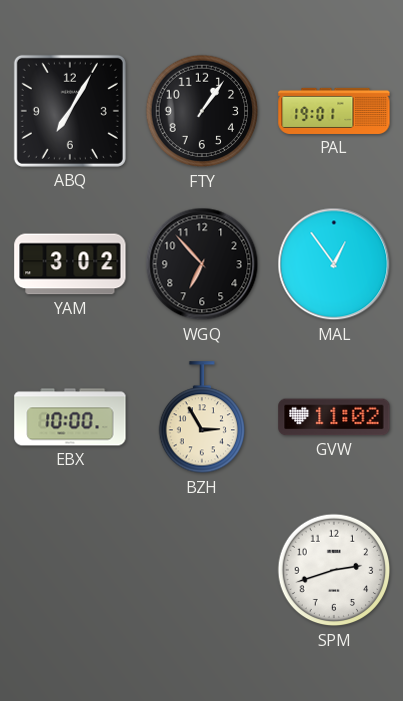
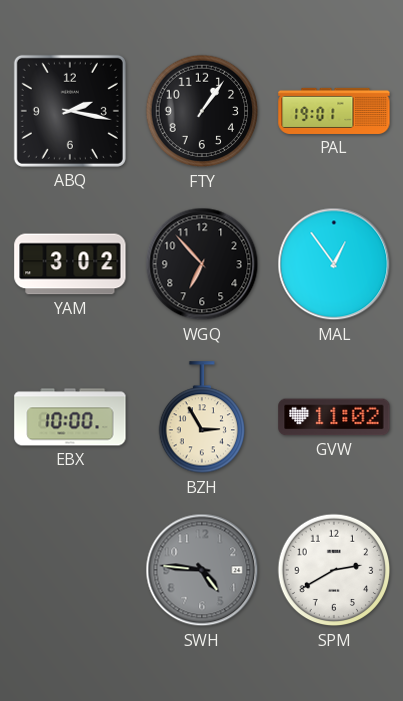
ABQ: 7:05 -> 2:17
SWH: none -> 4:46
SPM: 2:42 -> 2:40
